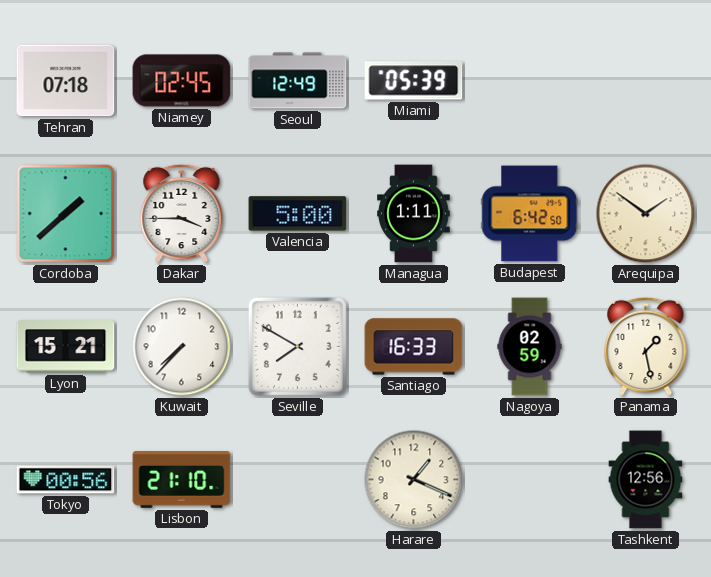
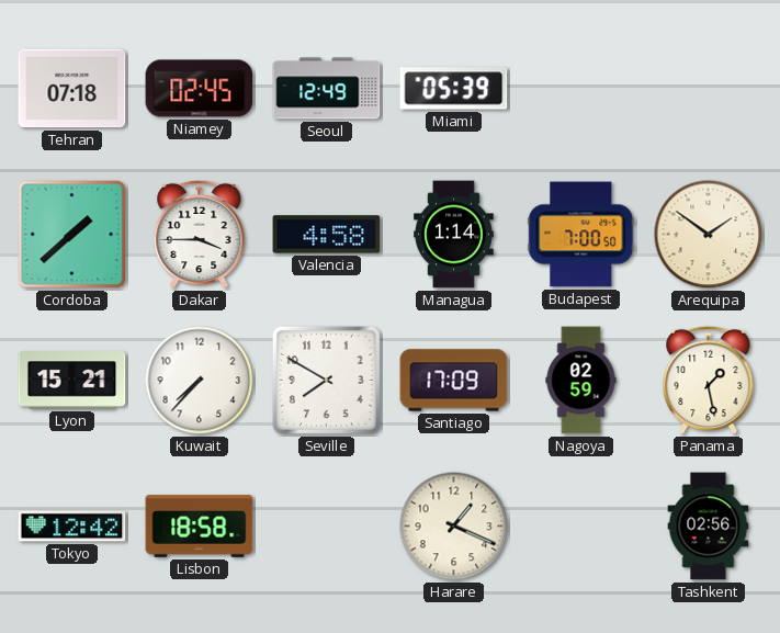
Valencia: 5:00 -> 4:58
Managua: 1:11 -> 1:14
Budapest: 6:42 -> 7:00
Santiago: 16:33 -> 17:09
Tokyo: 00:56 -> 12:42
Lisbon: 21:10 -> 18:58
Tashkent: 12:56 -> 02:56
